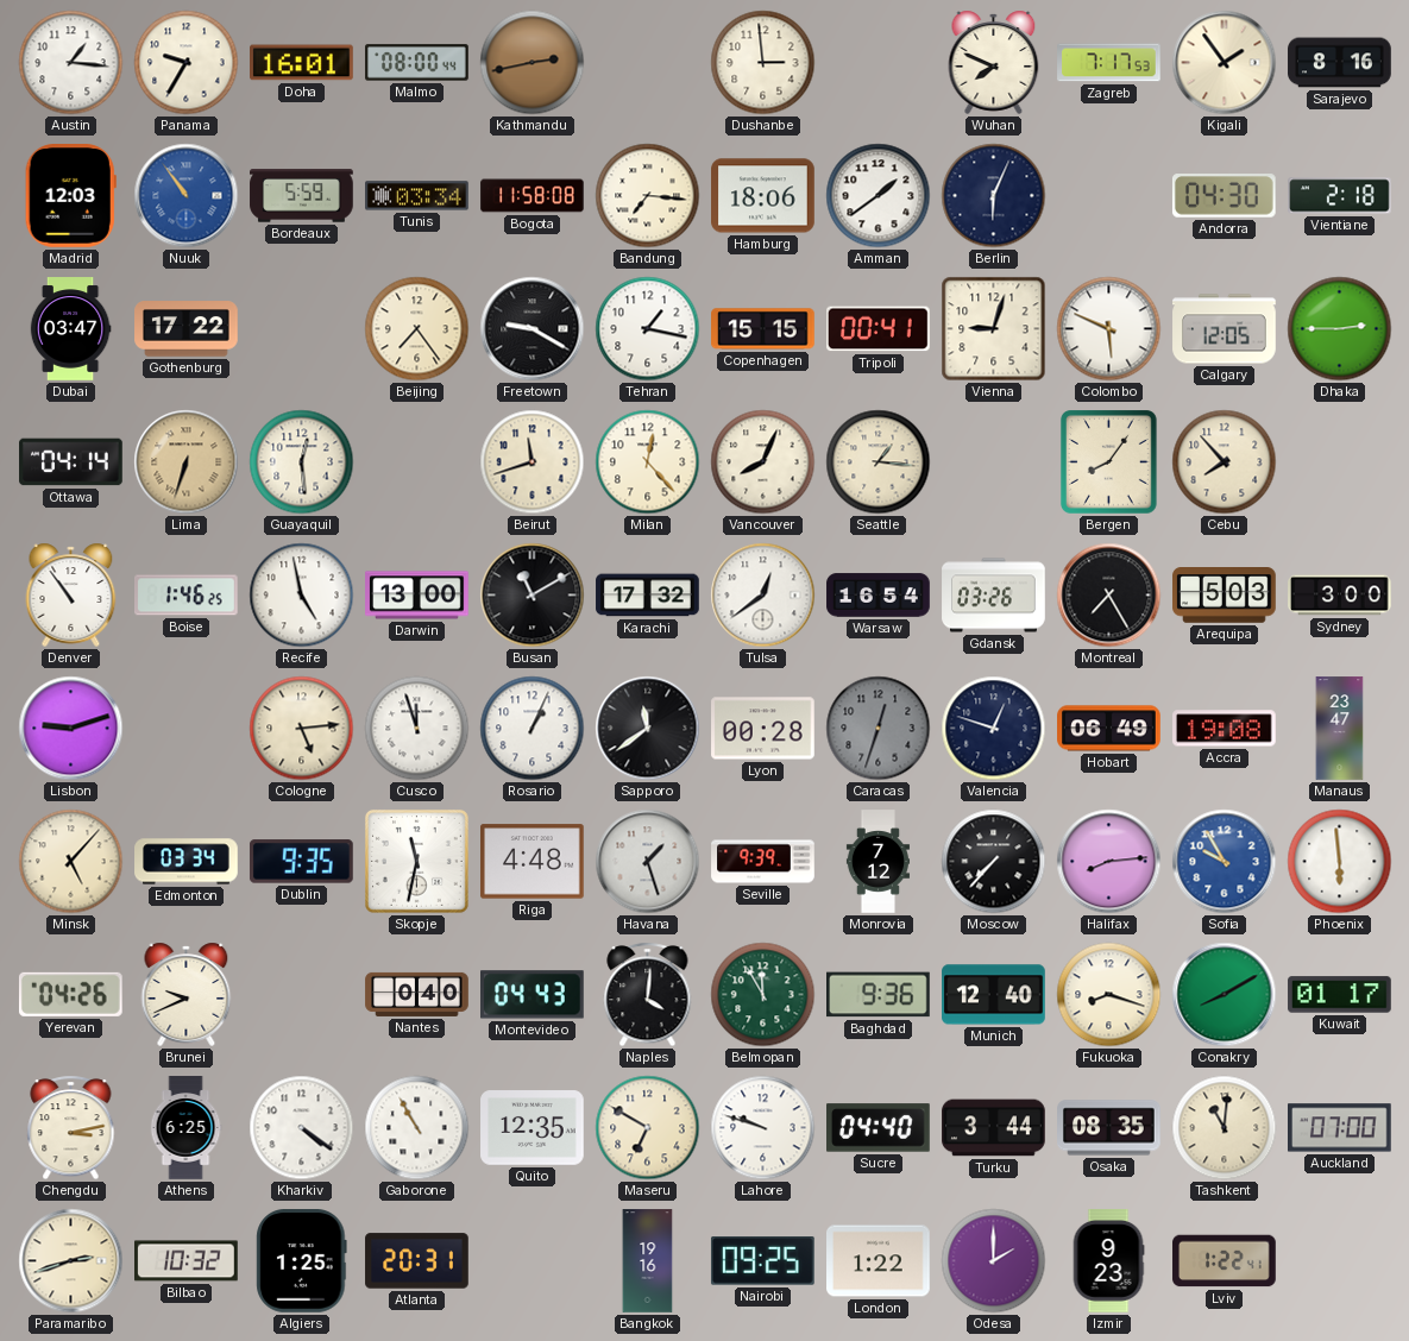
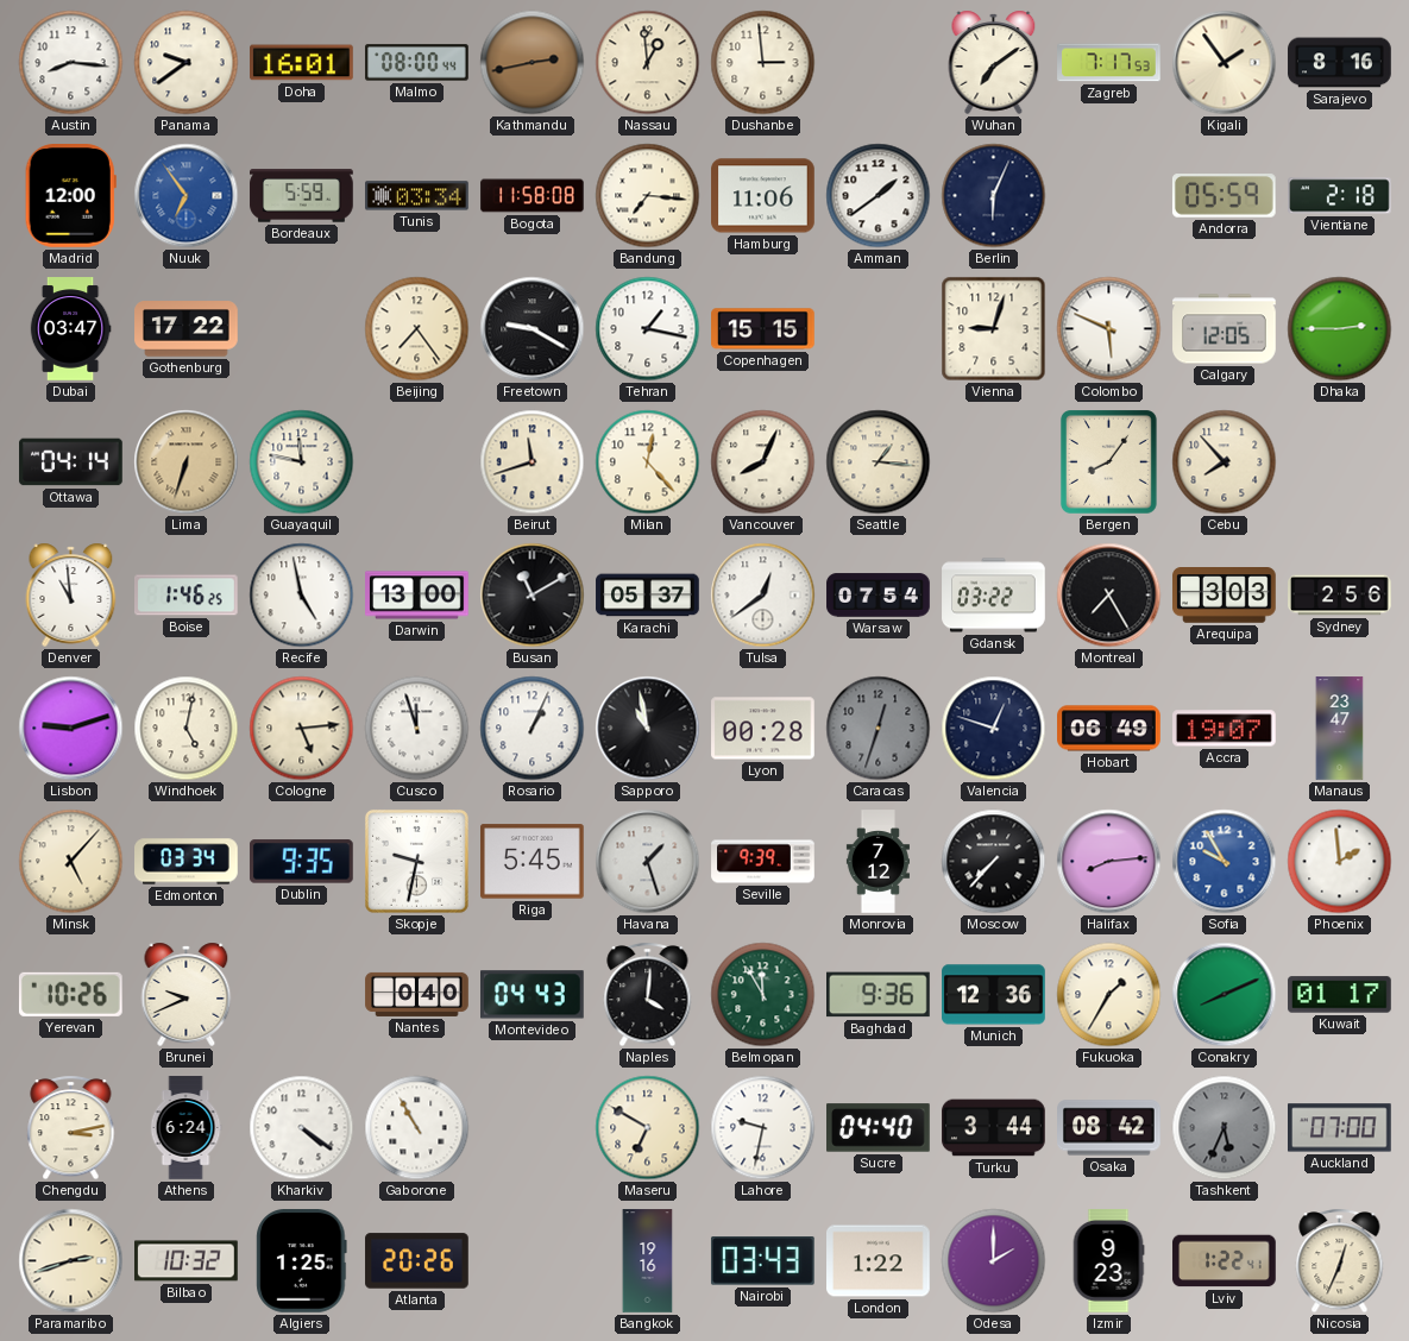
Austin: 1:16 -> 8:16
Panama: 9:35 -> 9:39
Nassau: none -> 12:59
Wuhan: 7:49 -> 7:09
Madrid: 12:03 -> 12:00
Nuuk: 10:54 -> 6:54
Hamburg: 18:06 -> 11:06
Andorra: 04:30 -> 05:59
Tripoli: 00:41 -> none
Guayaquil: 12:29 -> 11:47
Denver: 10:54 -> 10:59
Karachi: 17:32 -> 05:37
Warsaw: 16:54 -> 07:54
Gdansk: 03:26 -> 03:22
Arequipa: 5:03 -> 3:03
Sydney: 3:00 -> 2:56
Windhoek: none -> 5:02
Sapporo: 11:39 -> 10:58
Accra: 19:08 -> 19:07
Skopje: 11:32 -> 9:32
Riga: 4:48 -> 5:45
Phoenix: 5:59 -> 1:59
Yerevan: 04:26 -> 10:26
Munich: 12:40 -> 12:36
Fukuoka: 8:18 -> 1:35
Conakry: 8:10 -> 8:11
Athens: 6:25 -> 6:24
Quito: 12:35 -> none
Lahore: 9:48 -> 9:32
Osaka: 08:35 -> 08:42
Tashkent: 11:01 -> 5:34
Tashkent dial: cream -> grey
Atlanta: 20:31 -> 20:26
Nairobi: 09:25 -> 03:43
Nicosia: none -> 12:34
